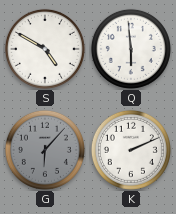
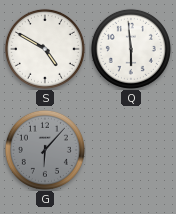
K: 2:11 -> none
